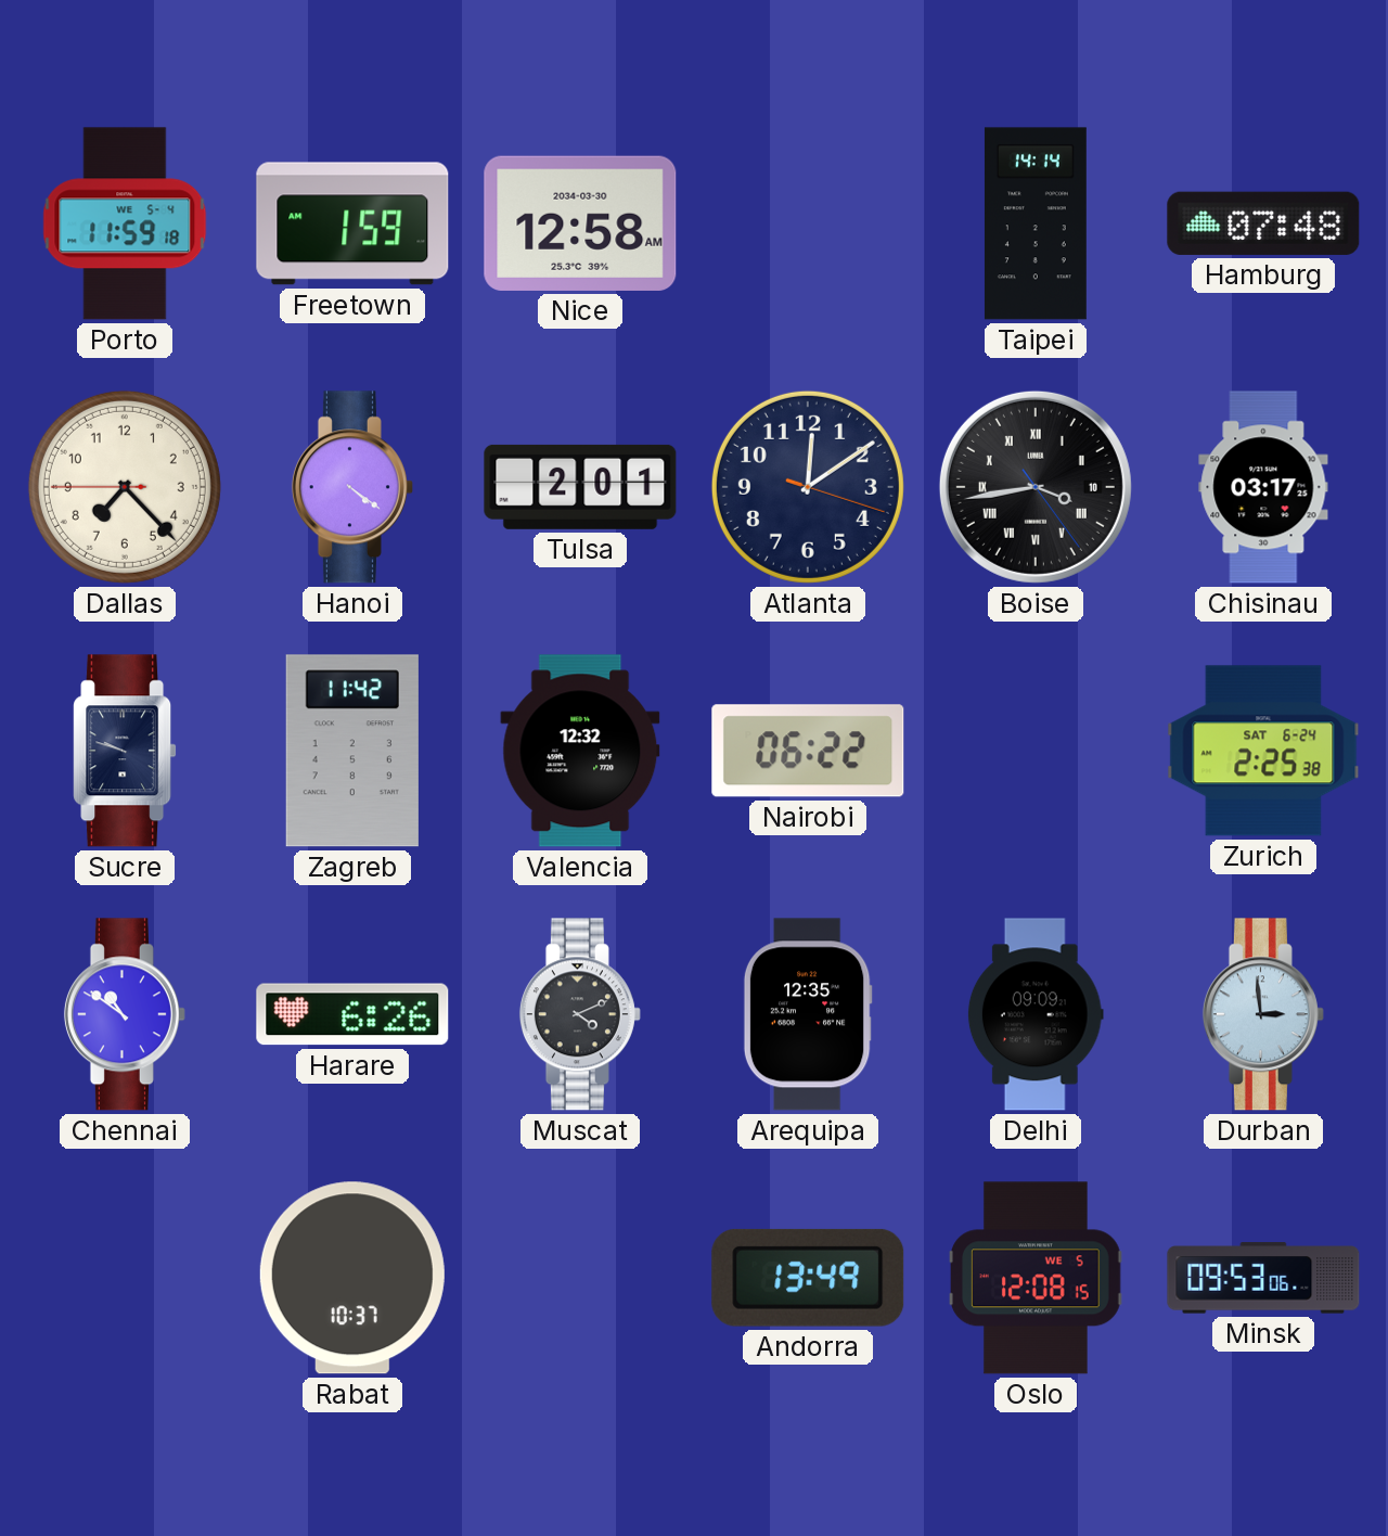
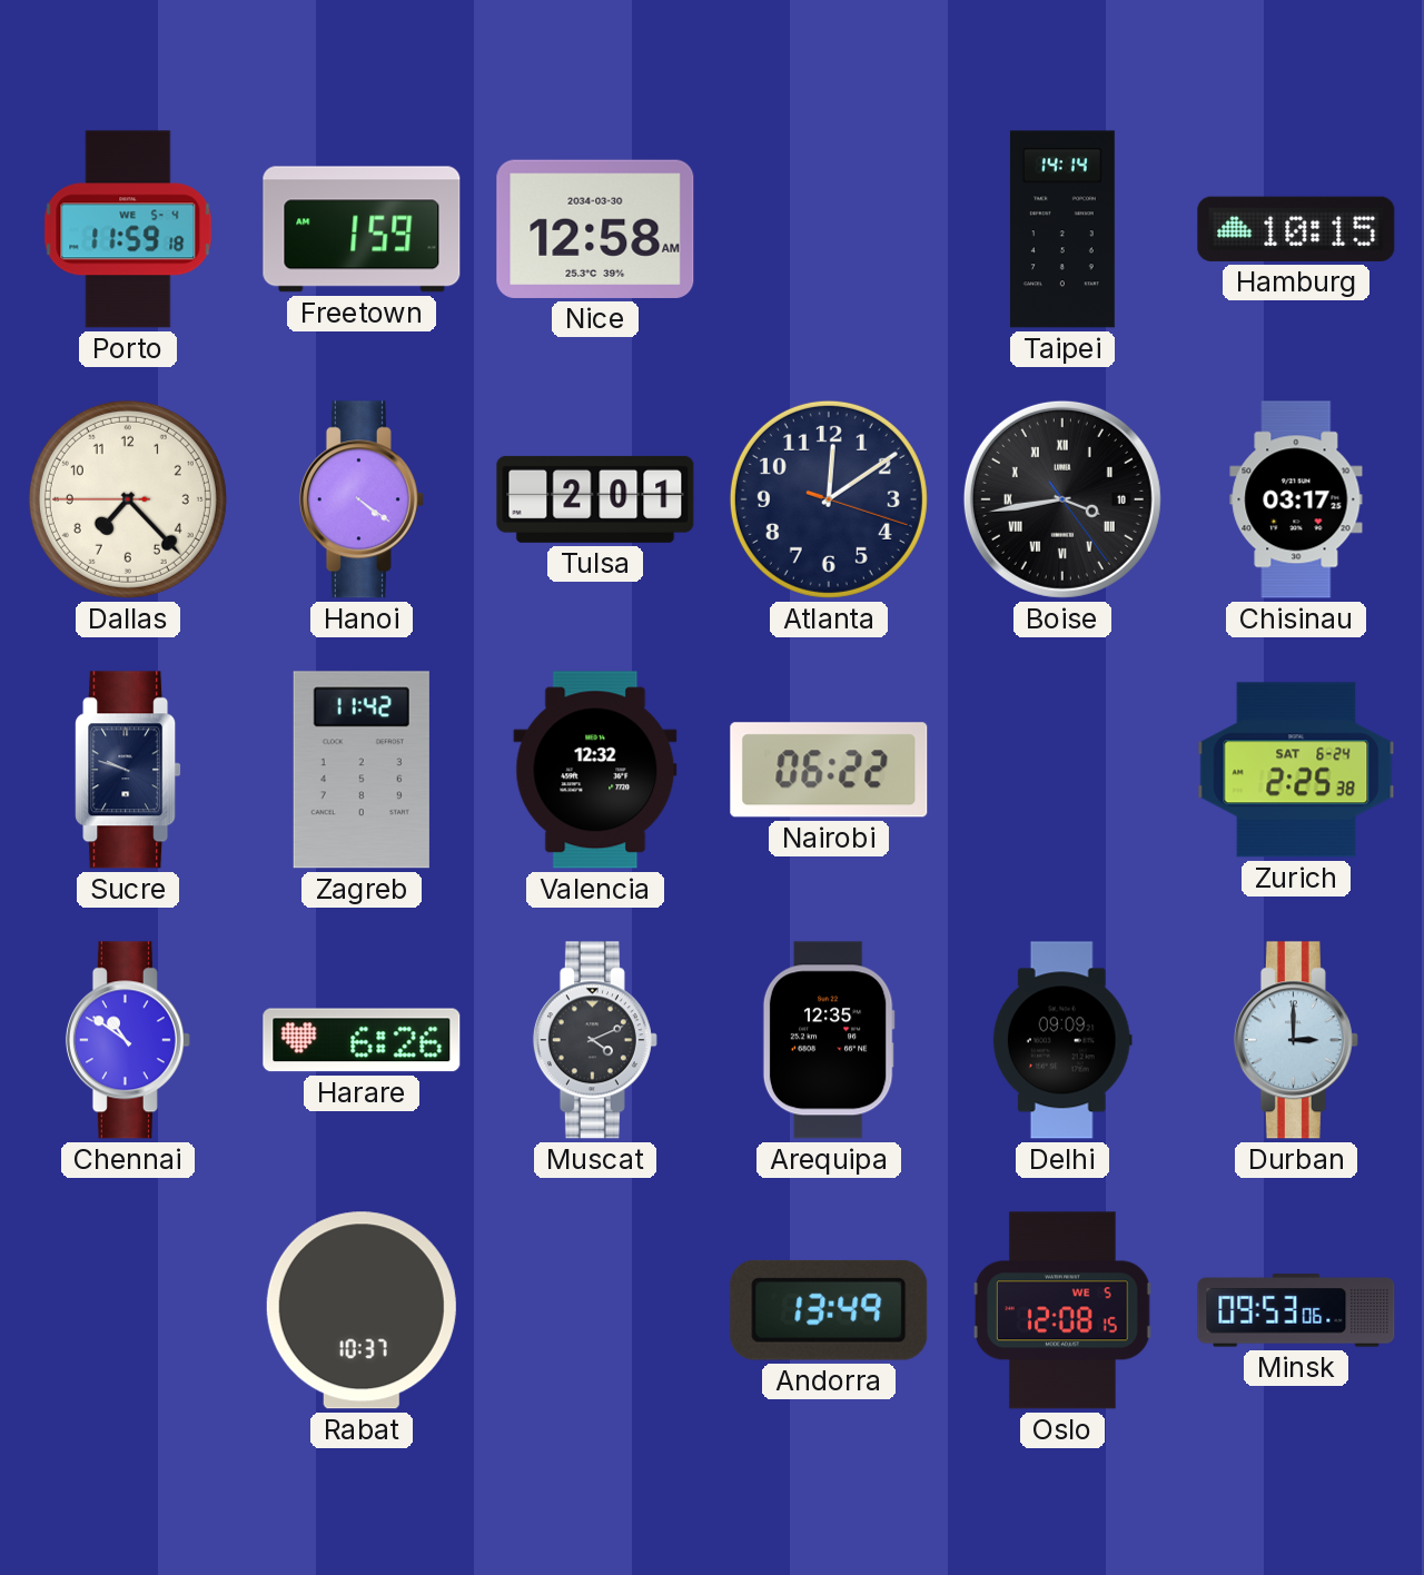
Hamburg: 07:48 -> 10:15
Durban: 2:59 -> 3:00
